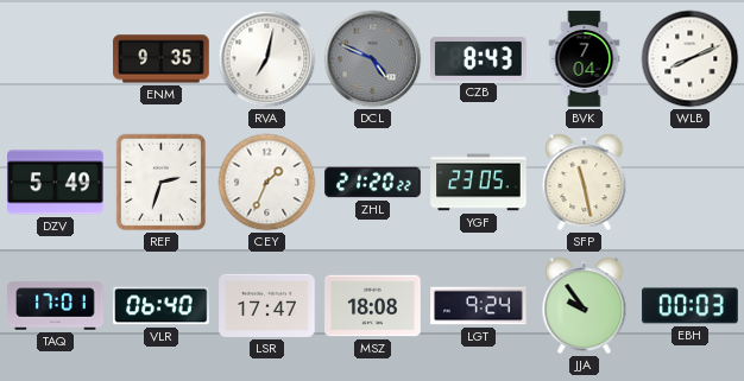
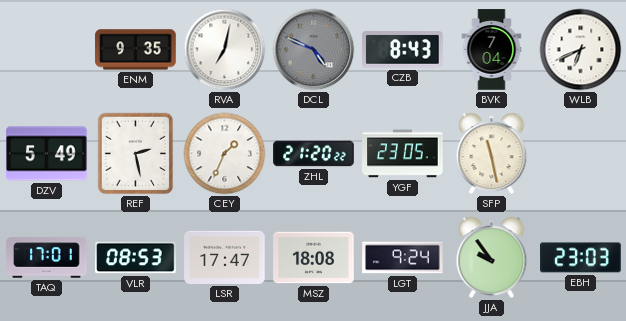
WLB: 8:11 -> 6:41
REF: 2:33 -> 2:28
VLR: 06:40 -> 08:53
EBH: 00:03 -> 23:03
